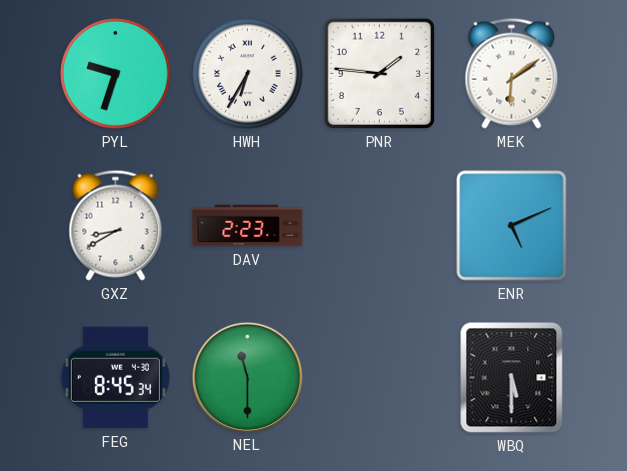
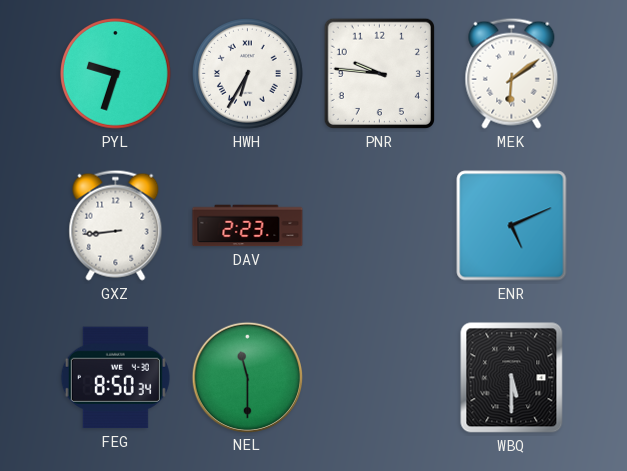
PNR: 1:46 -> 9:46
GXZ: 8:40 -> 8:44
FEG: 8:45 -> 8:50
